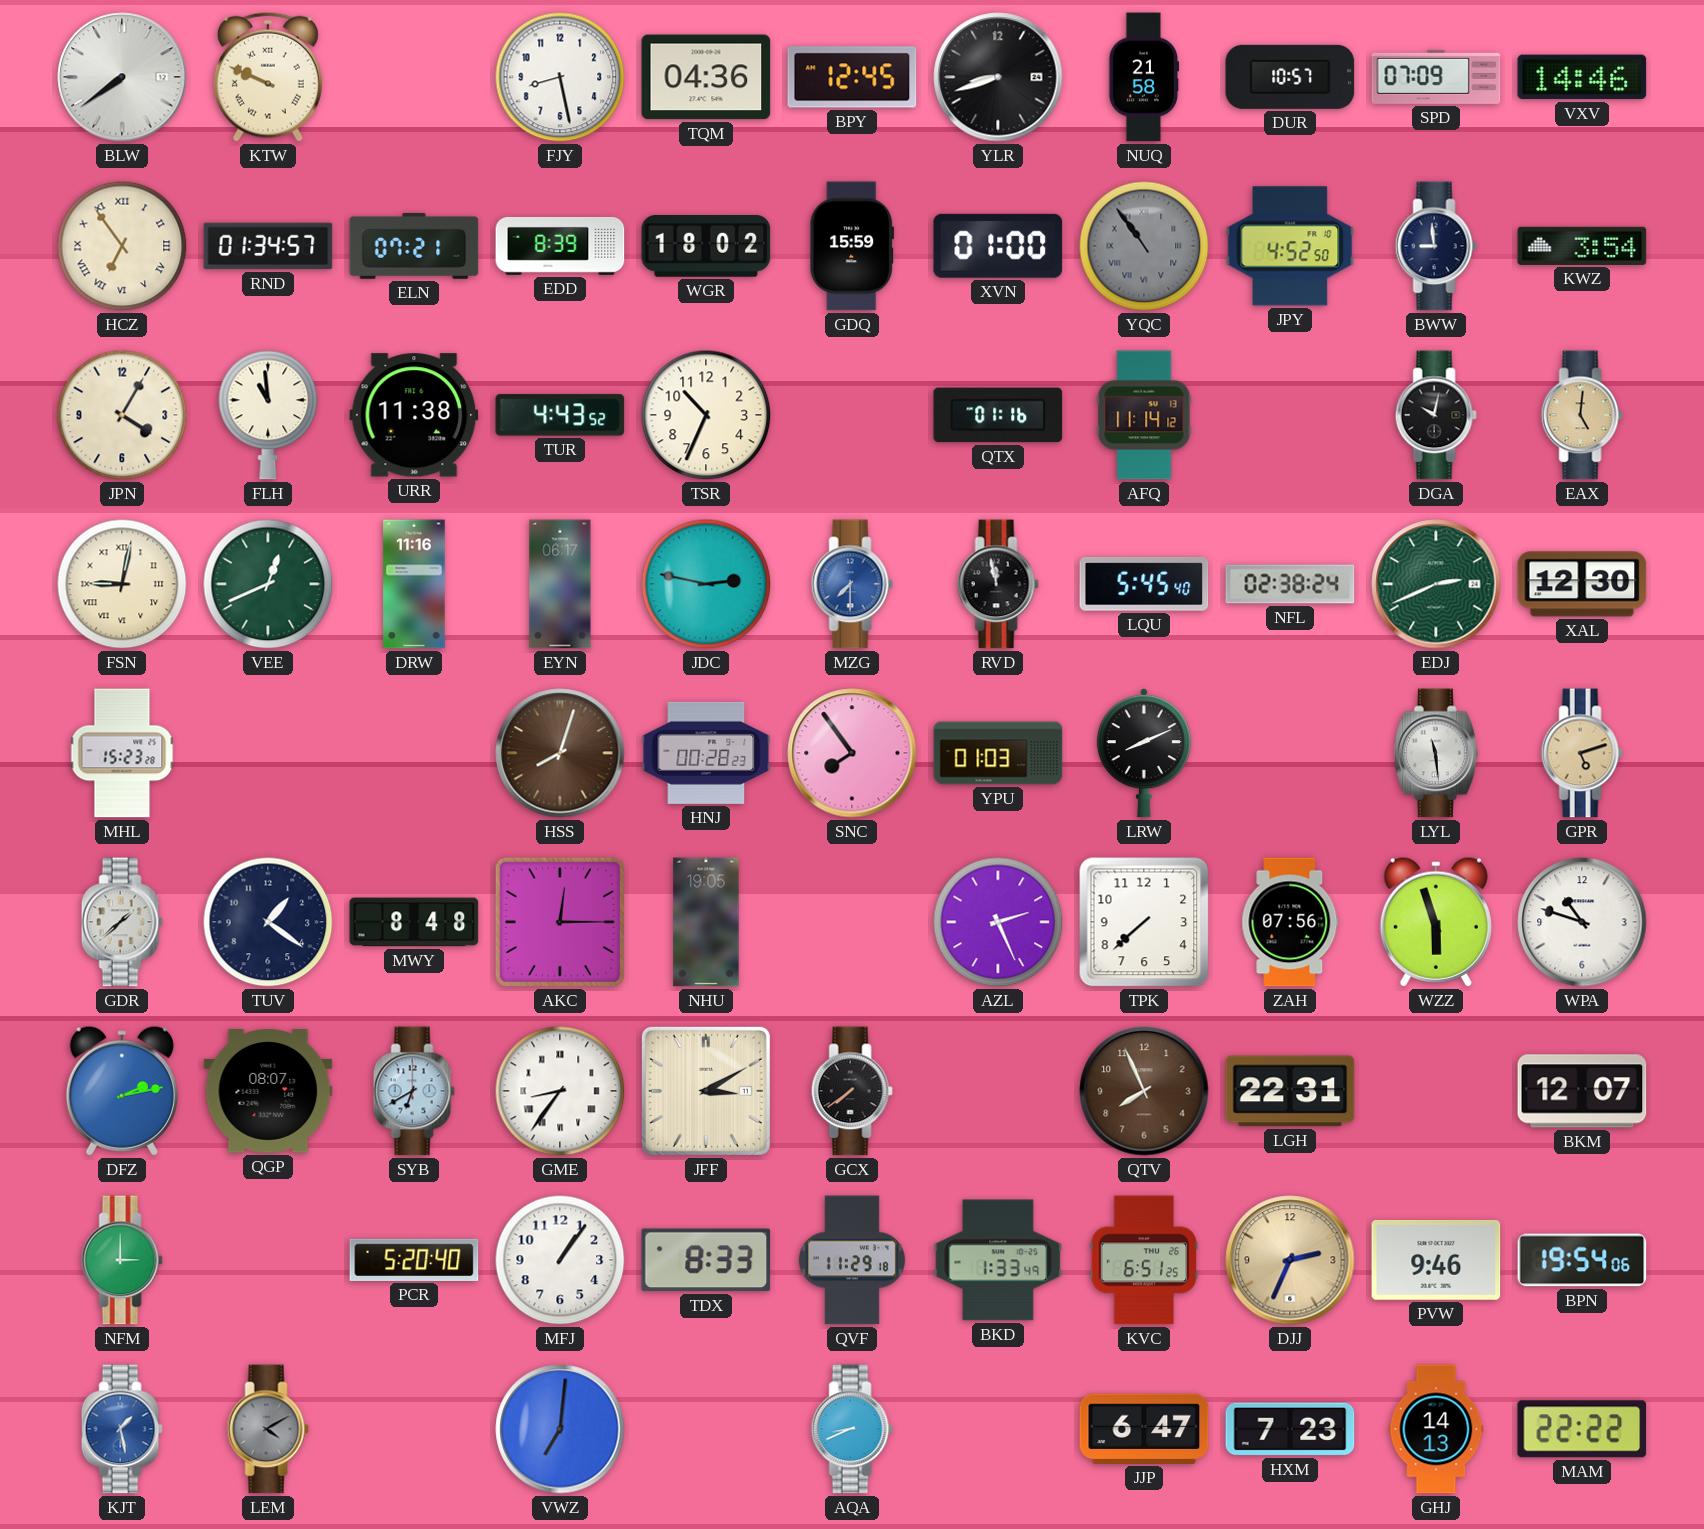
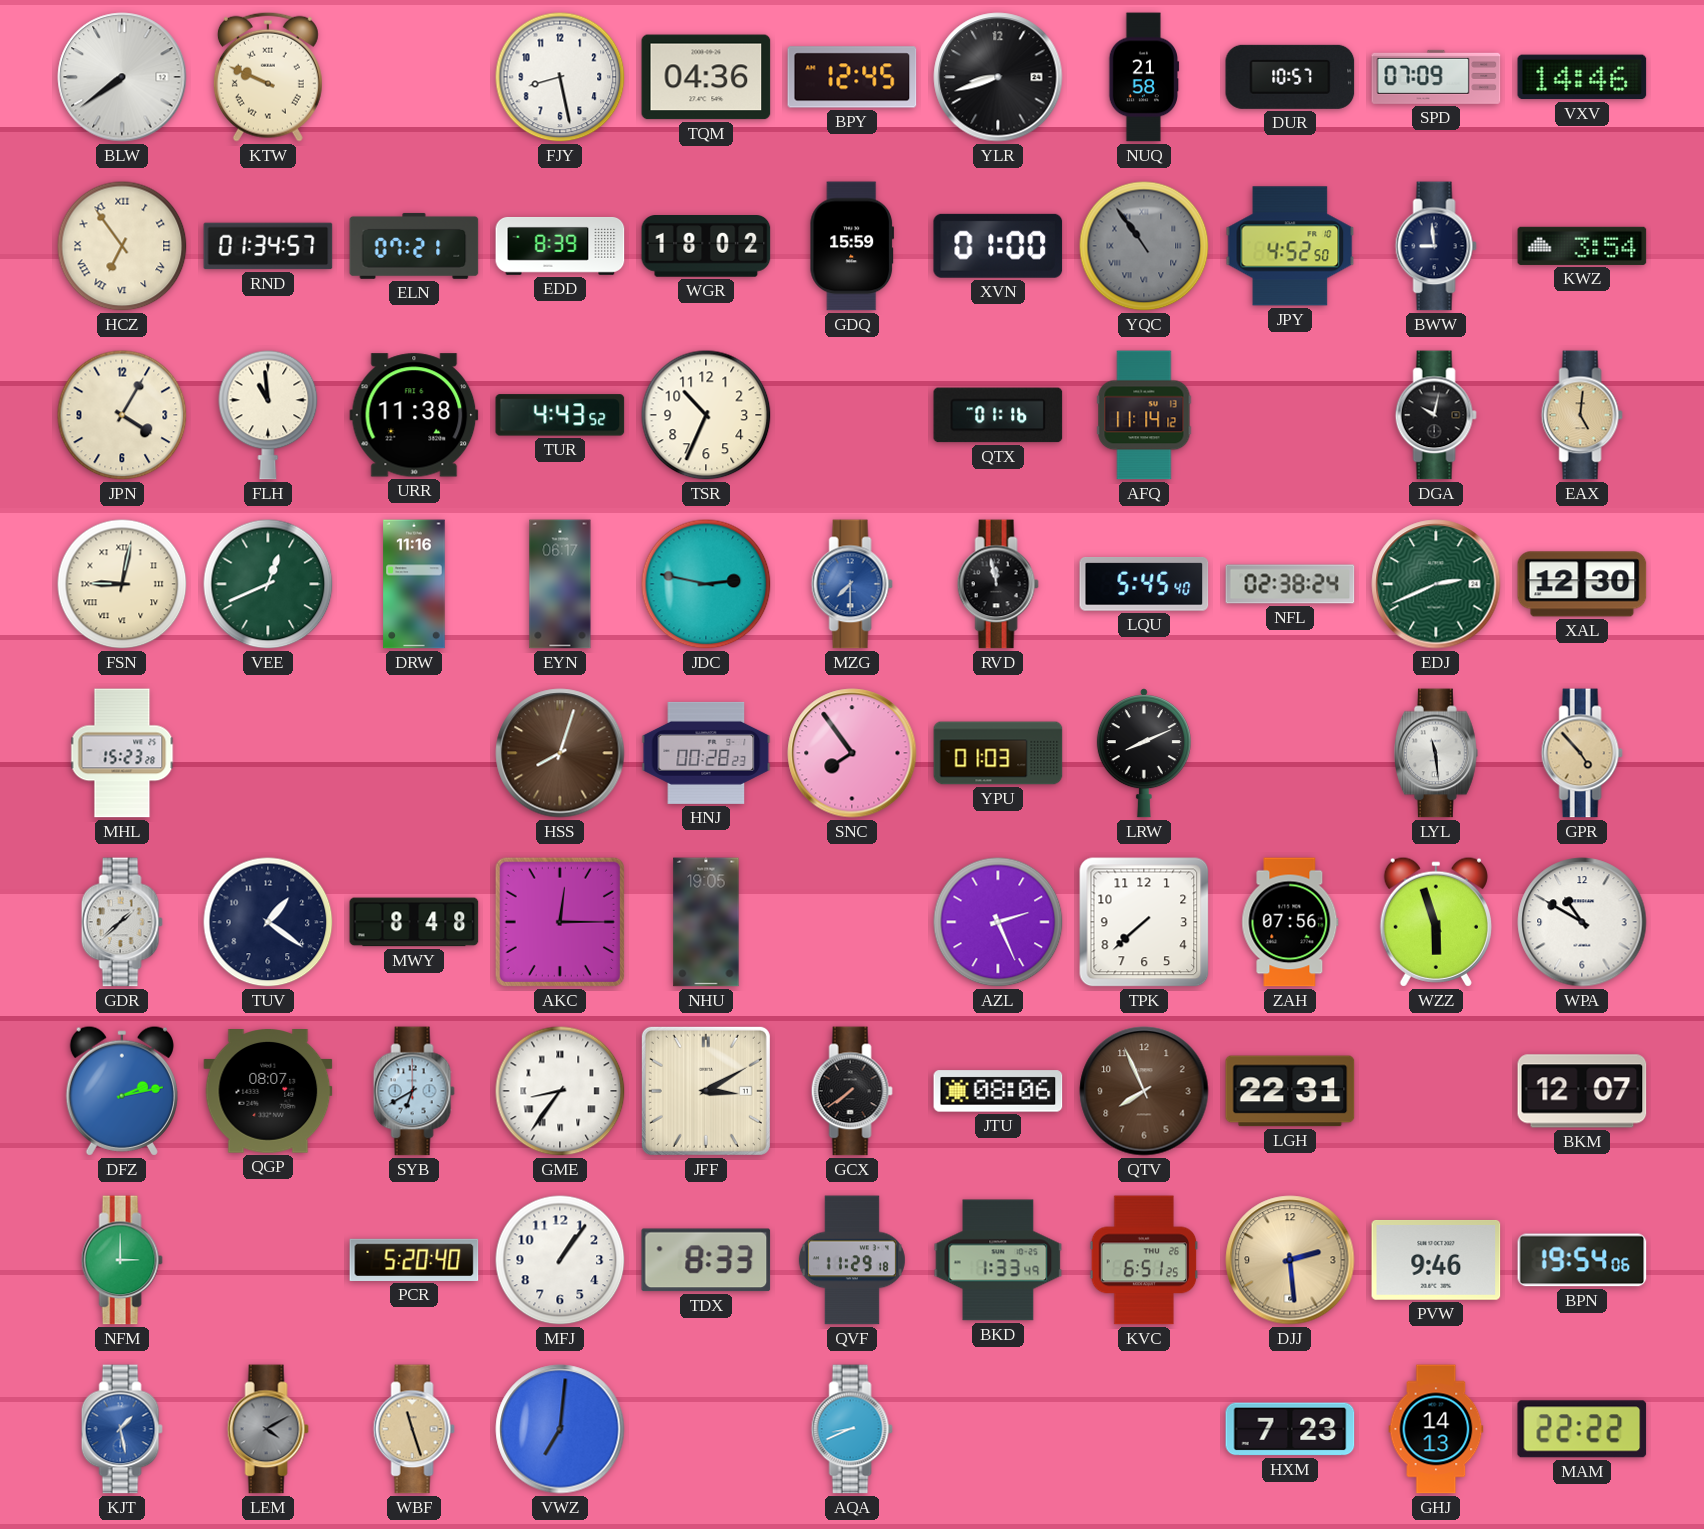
GPR: 5:12 -> 4:53
WPA: 10:48 -> 10:50
JTU: none -> 08:06
DJJ: 2:34 -> 2:29
WBF: none -> 11:27
JJP: 6:47 -> none
